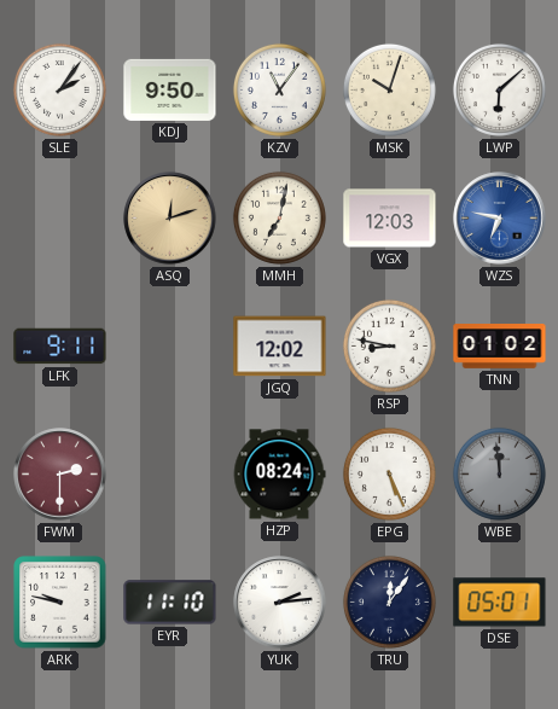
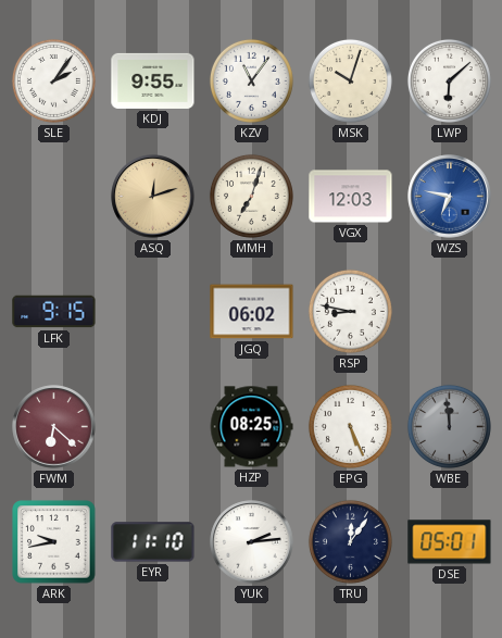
KDJ: 9:50 -> 9:55
MMH: 7:02 -> 7:03
LFK: 9:11 -> 9:15
JGQ: 12:02 -> 06:02
TNN: 01:02 -> none
FWM: 2:30 -> 6:22
HZP: 08:24 -> 08:25
ARK: 9:47 -> 9:43
